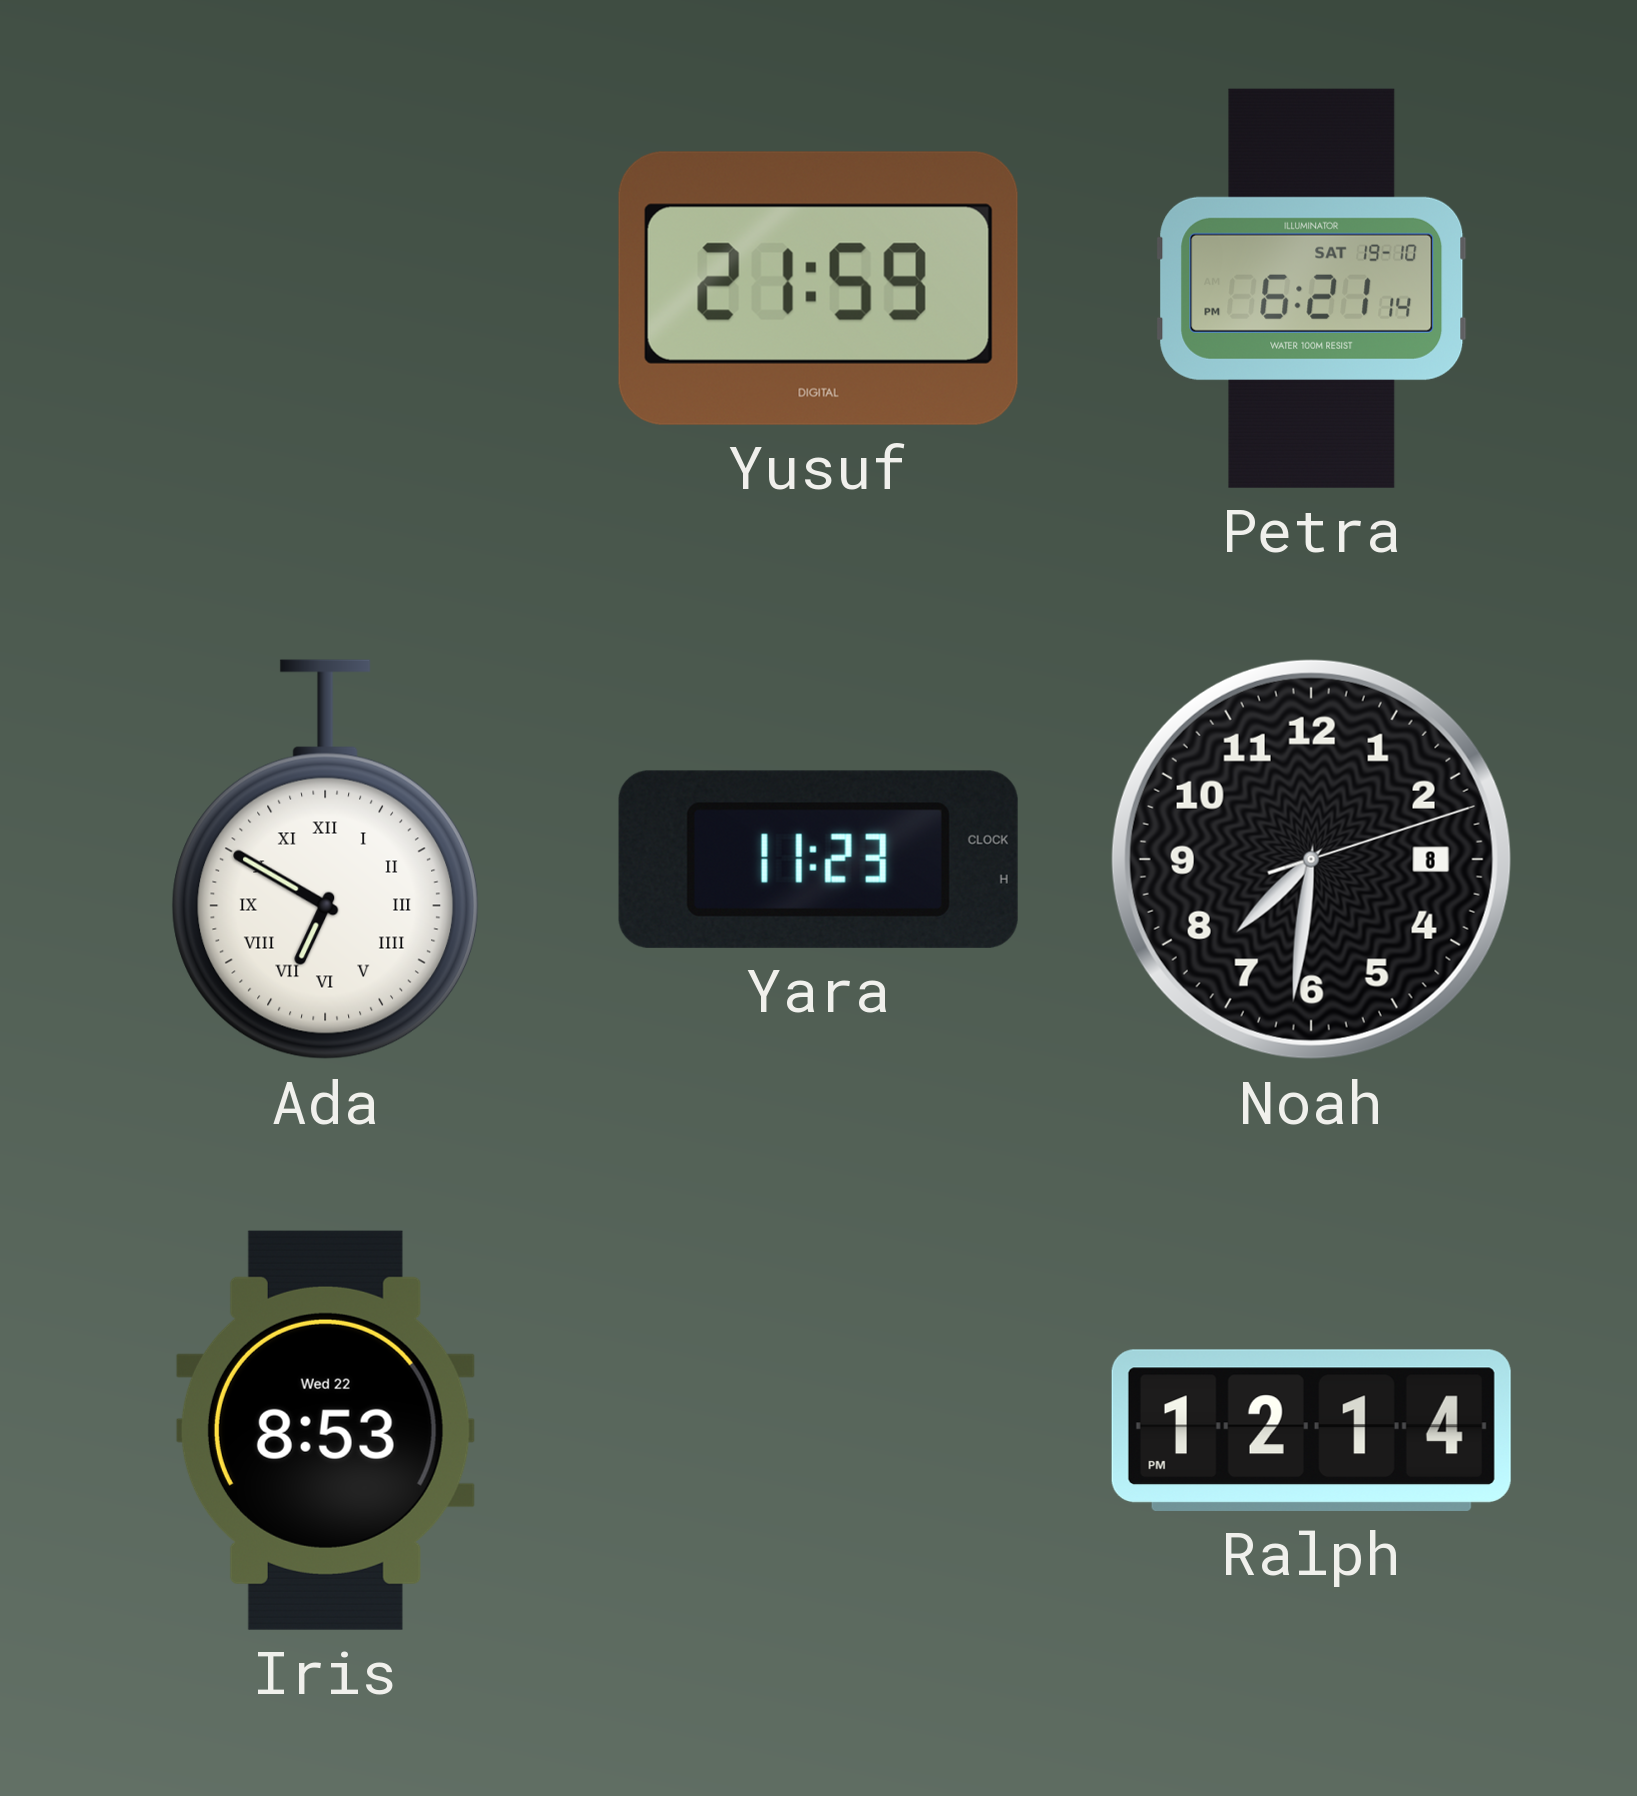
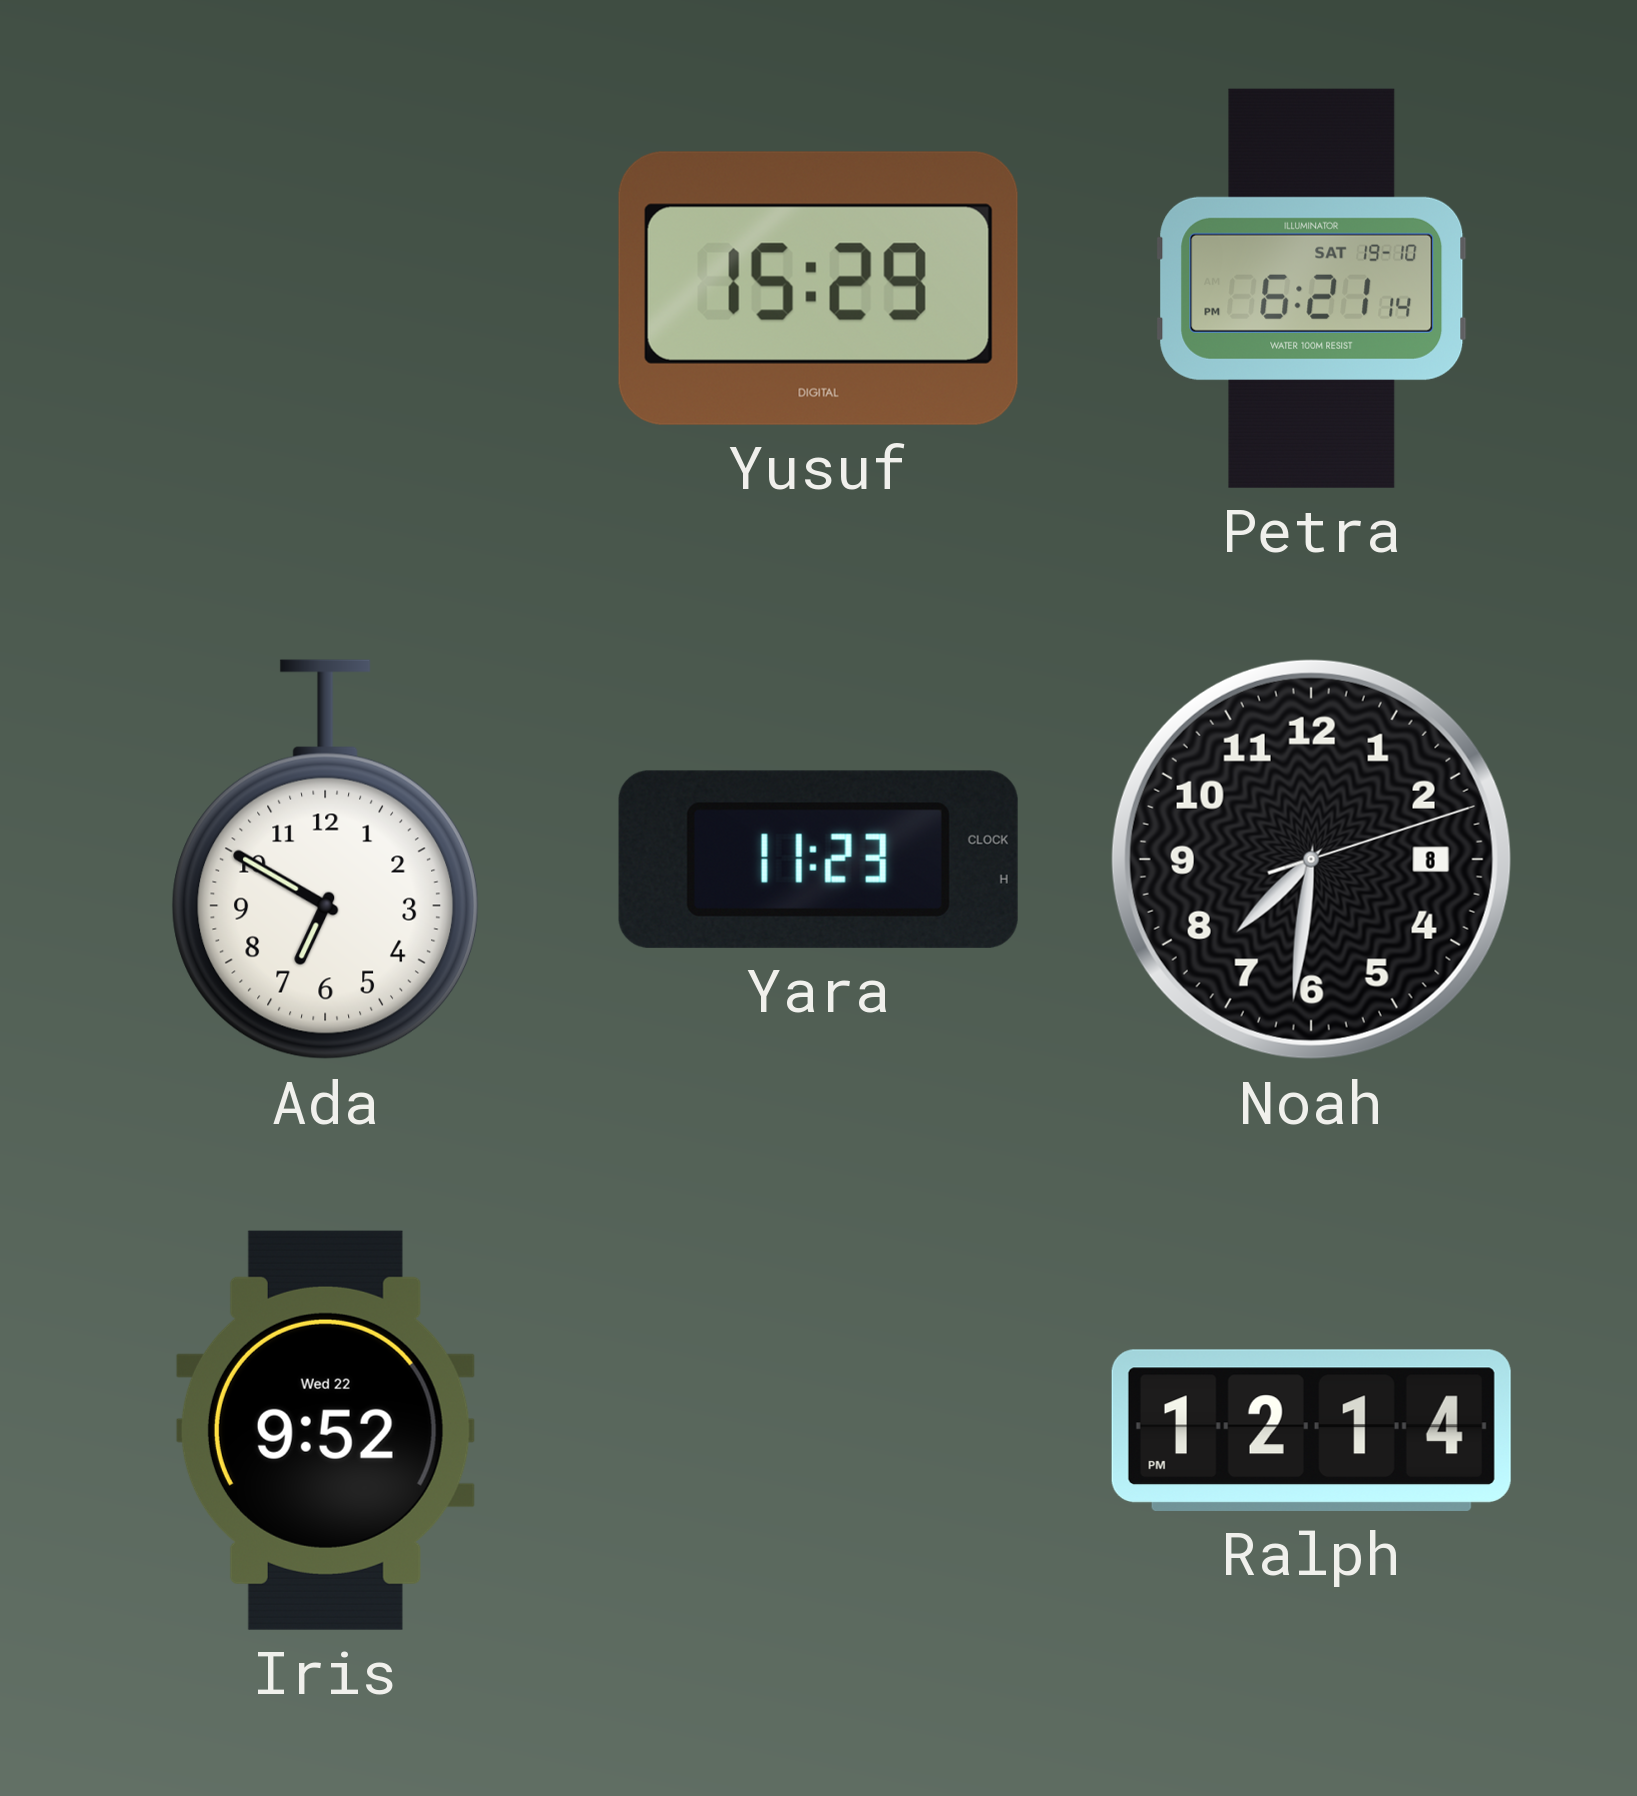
Yusuf: 21:59 -> 15:29
Ada numerals: Roman -> Arabic
Iris: 8:53 -> 9:52
